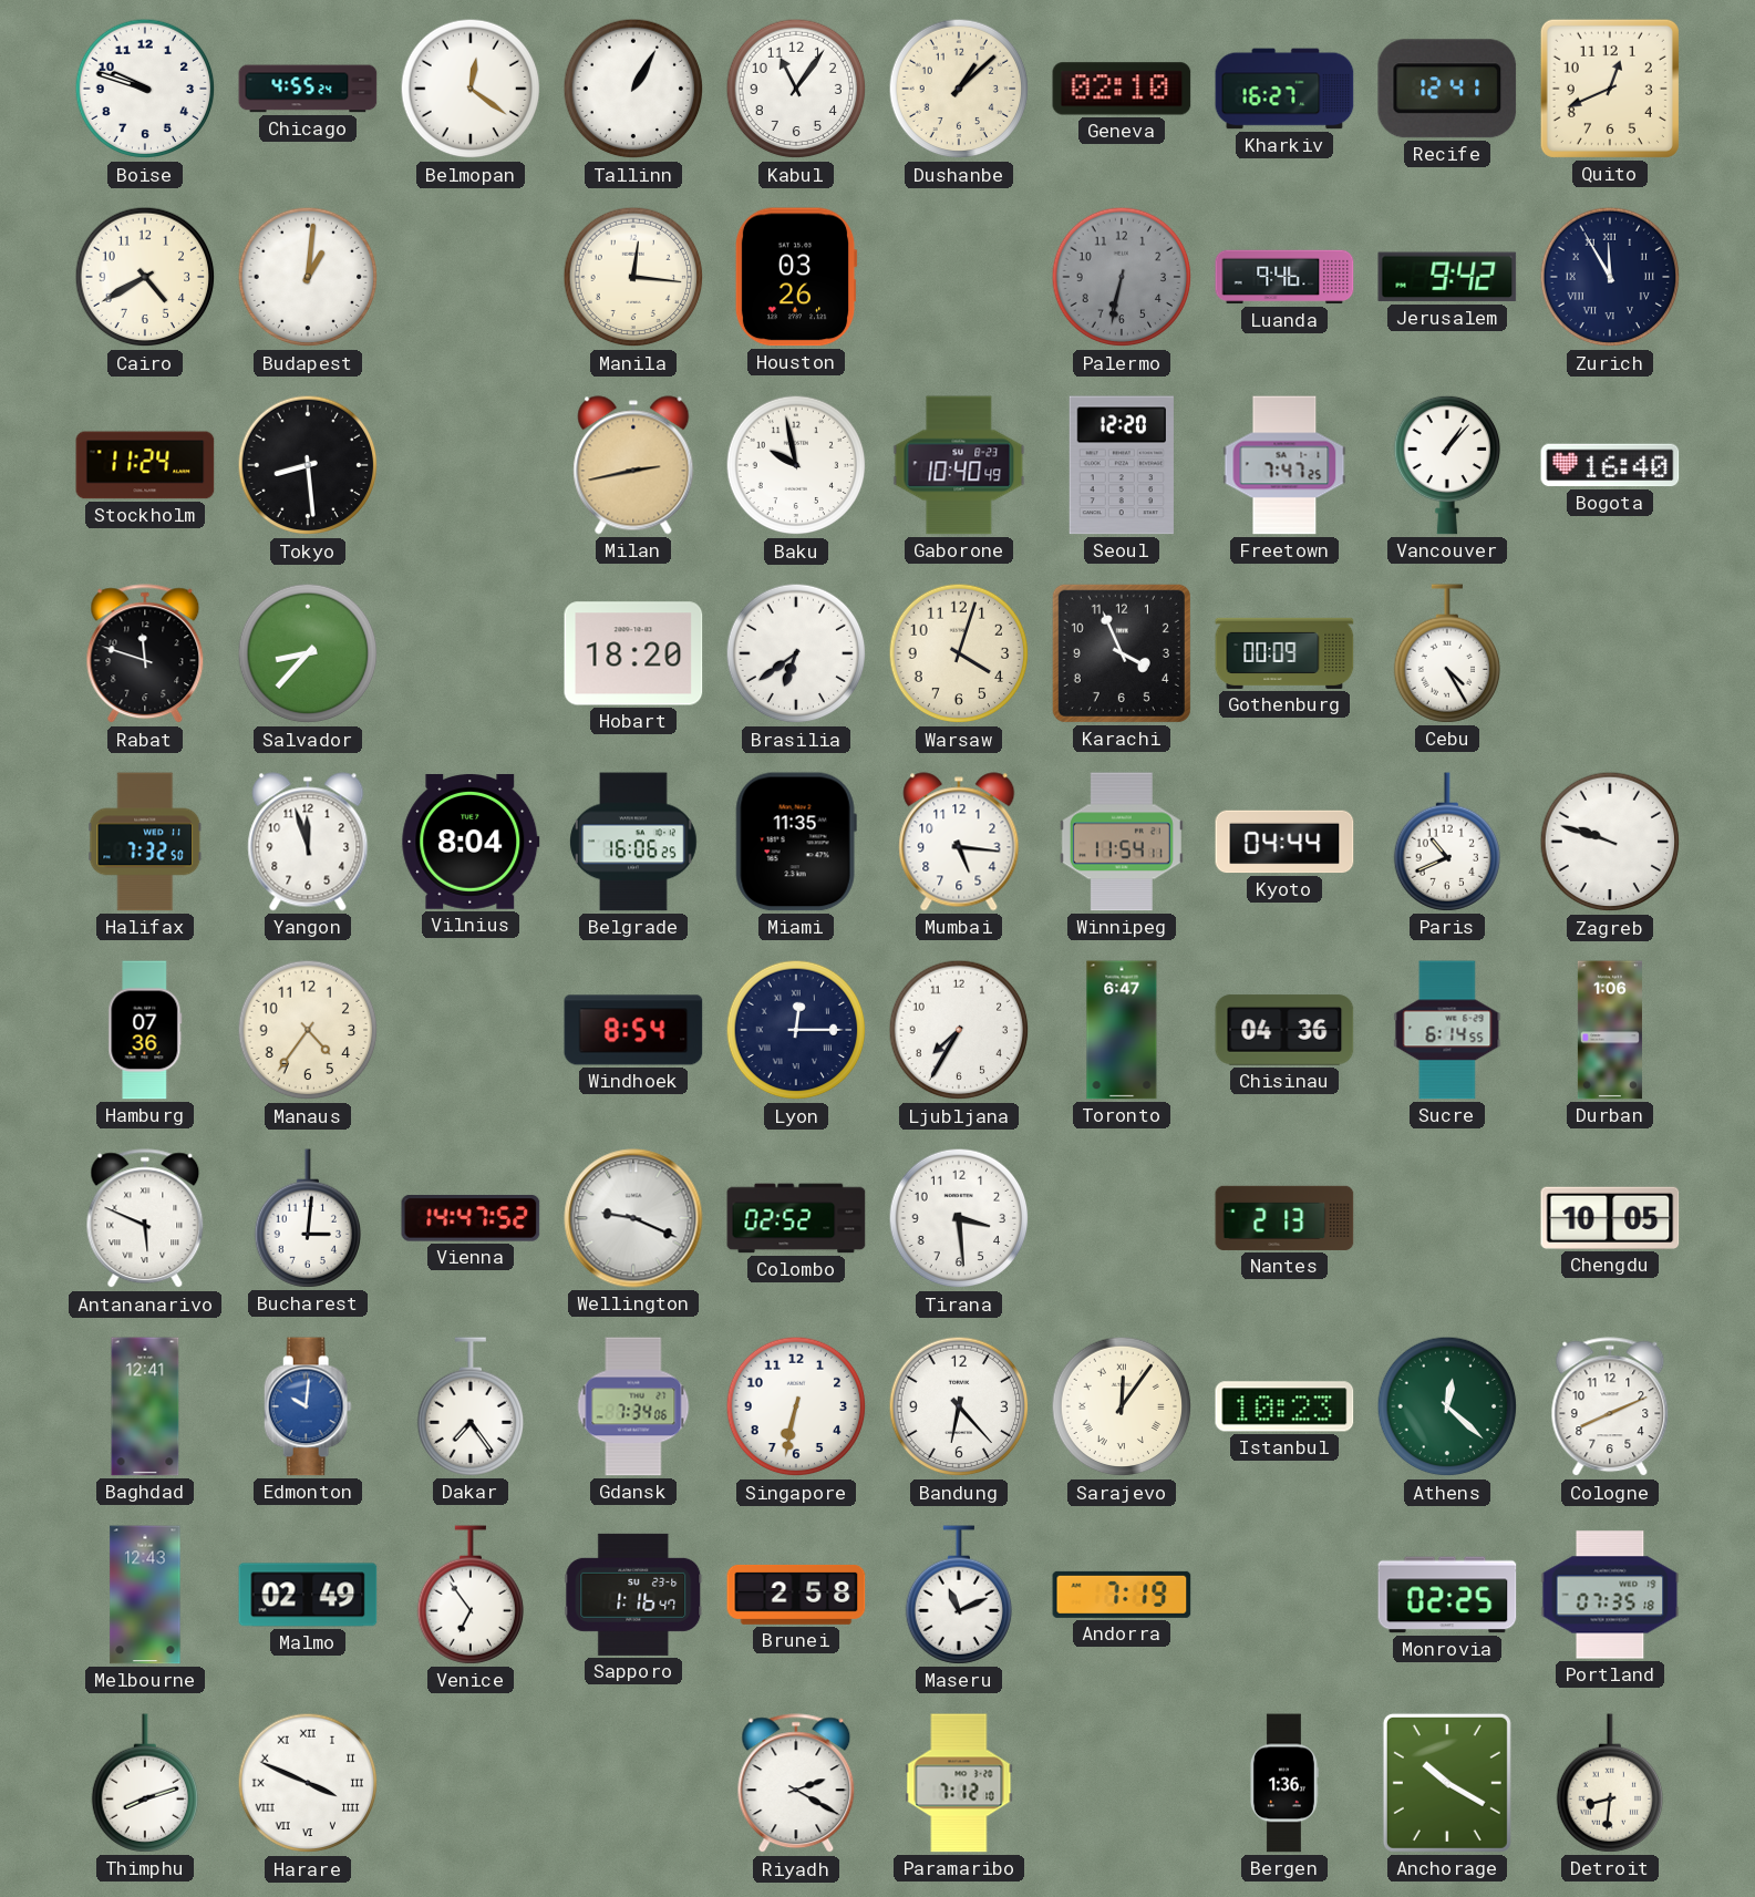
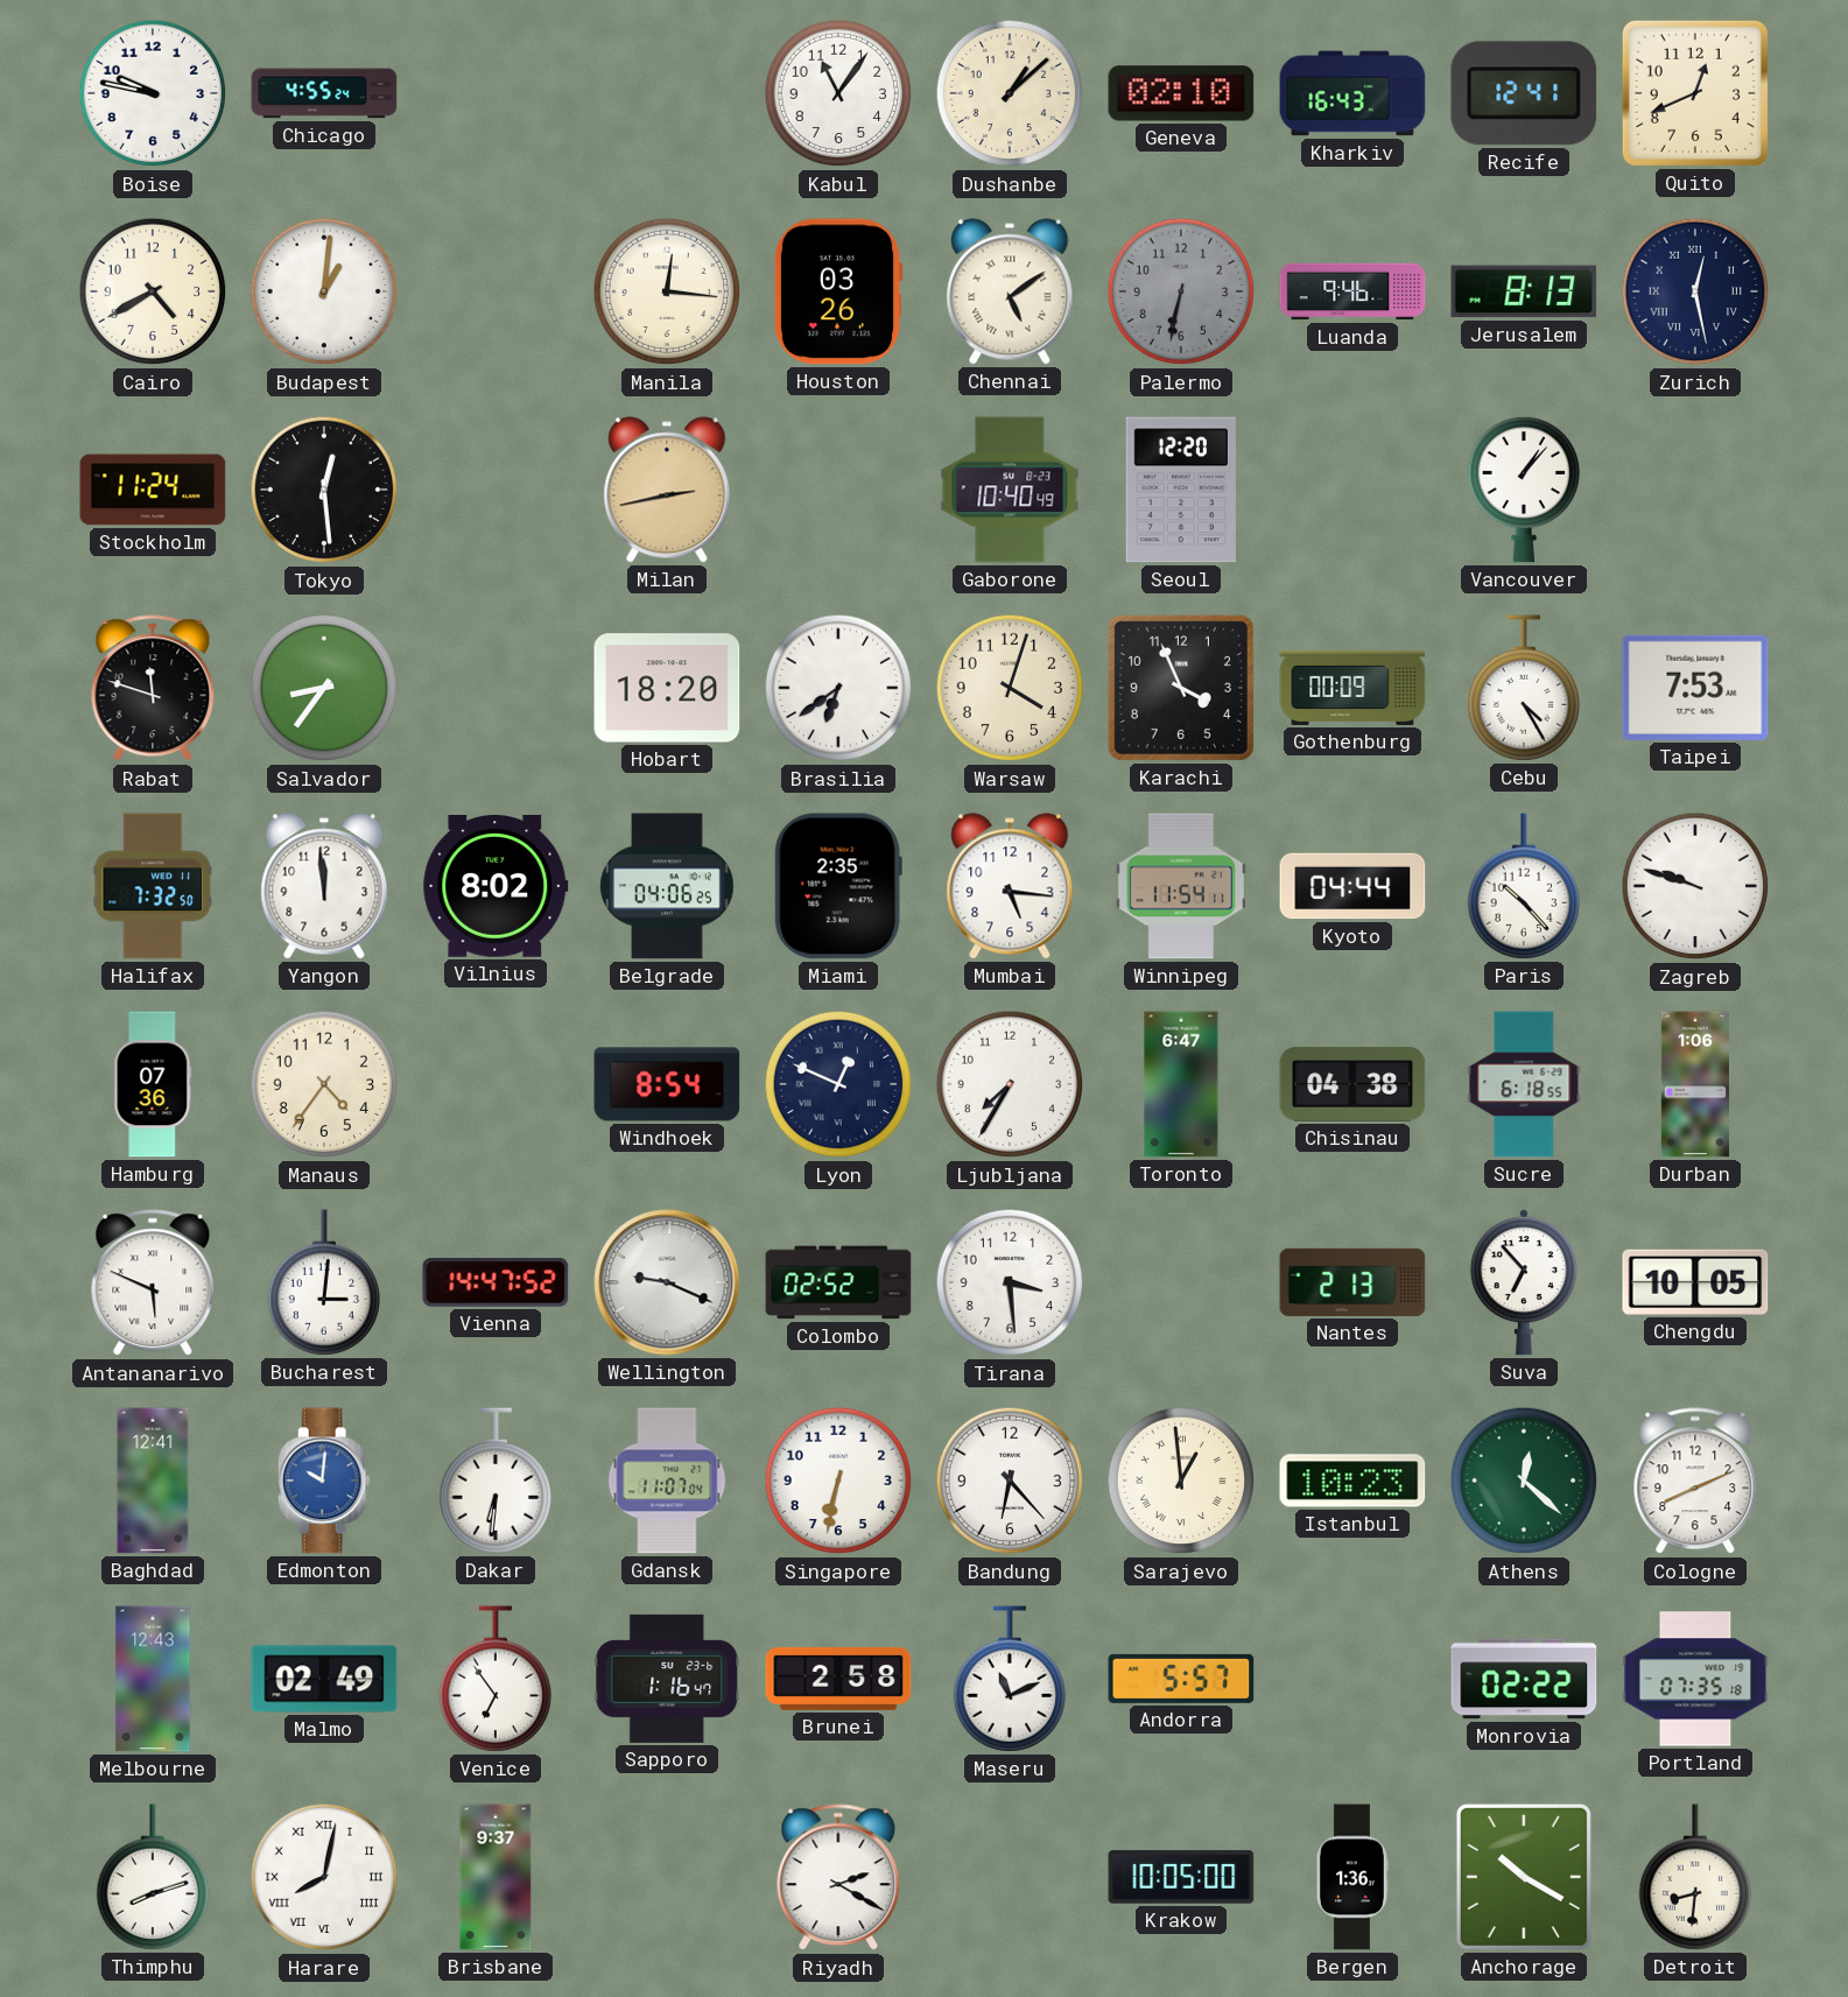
Boise: 9:48 -> 9:47
Belmopan: 12:21 -> none
Tallinn: 1:05 -> none
Kharkiv: 16:27 -> 16:43
Chennai: none -> 5:09
Jerusalem: 9:42 -> 8:13
Zurich: 11:55 -> 12:28
Tokyo: 8:29 -> 12:29
Baku: 9:58 -> none
Freetown: 7:47 -> none
Bogota: 16:40 -> none
Salvador: 8:37 -> 8:36
Taipei: none -> 7:53
Yangon: 11:57 -> 11:59
Vilnius: 8:04 -> 8:02
Belgrade: 16:06 -> 04:06
Miami: 11:35 -> 2:35
Paris: 10:41 -> 10:23
Lyon: 12:15 -> 12:49
Chisinau: 04:36 -> 04:38
Sucre: 6:14 -> 6:18
Suva: none -> 6:53
Dakar: 7:24 -> 6:31
Gdansk: 7:34 -> 11:07
Sarajevo: 12:06 -> 12:59
Andorra: 7:19 -> 5:57
Monrovia: 02:25 -> 02:22
Harare: 3:49 -> 8:02
Brisbane: none -> 9:37
Paramaribo: 7:12 -> none
Krakow: none -> 10:05
